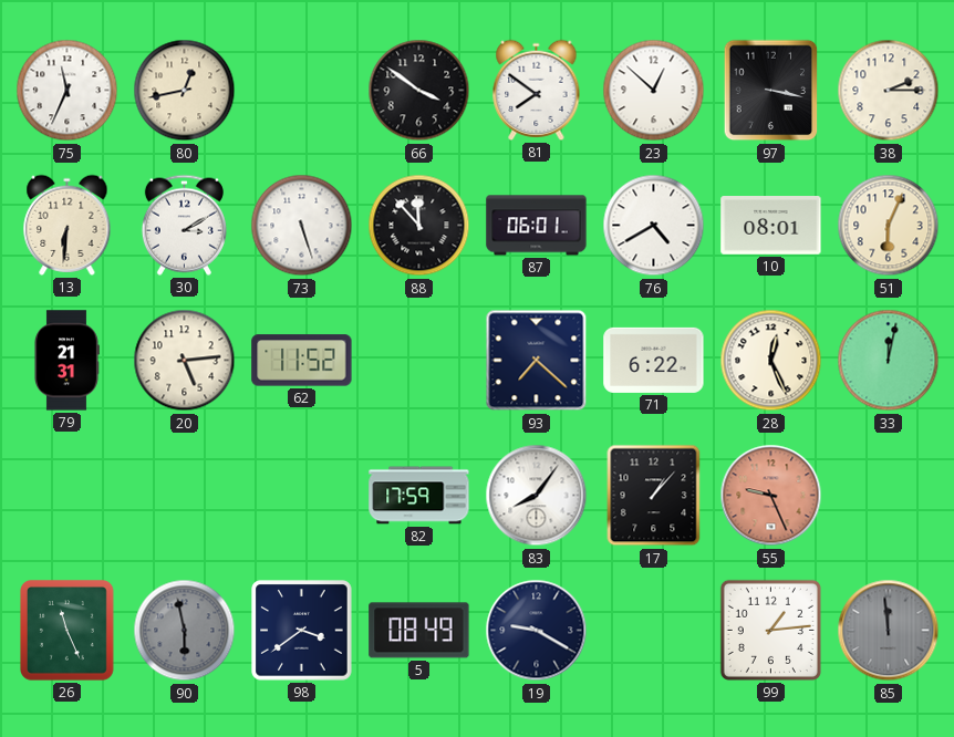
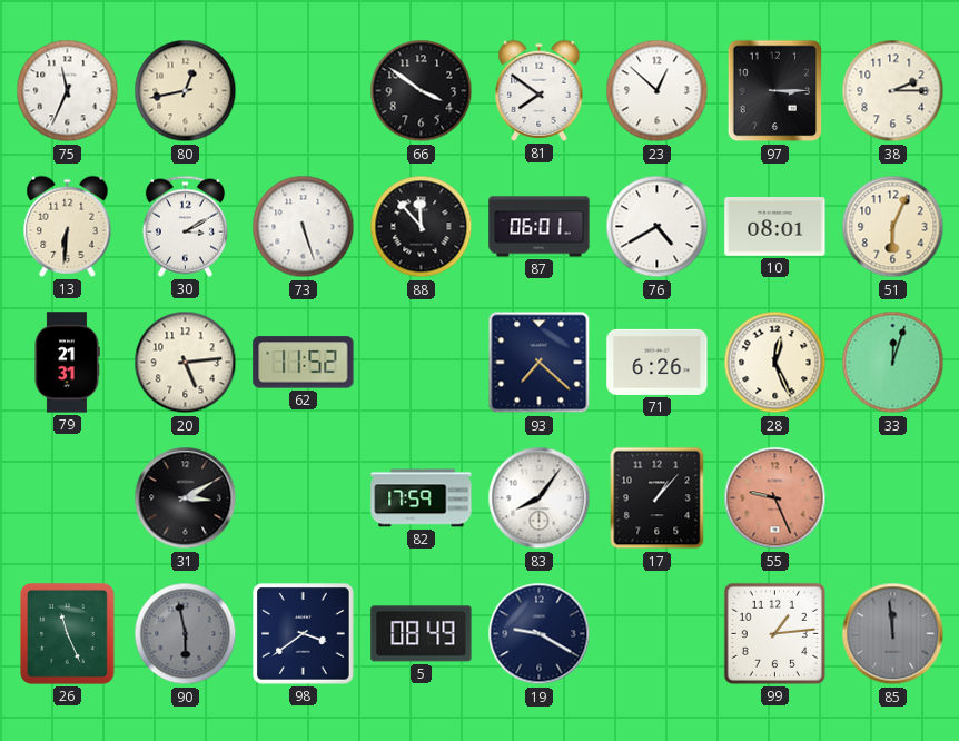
97: 3:17 -> 3:15
71: 6:22 -> 6:26
33: 12:02 -> 12:03
31: none -> 3:10
